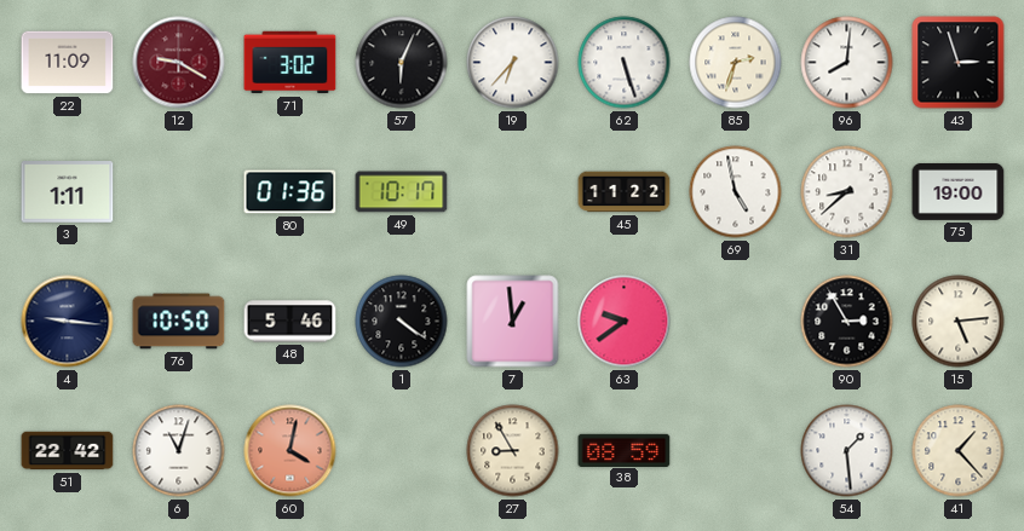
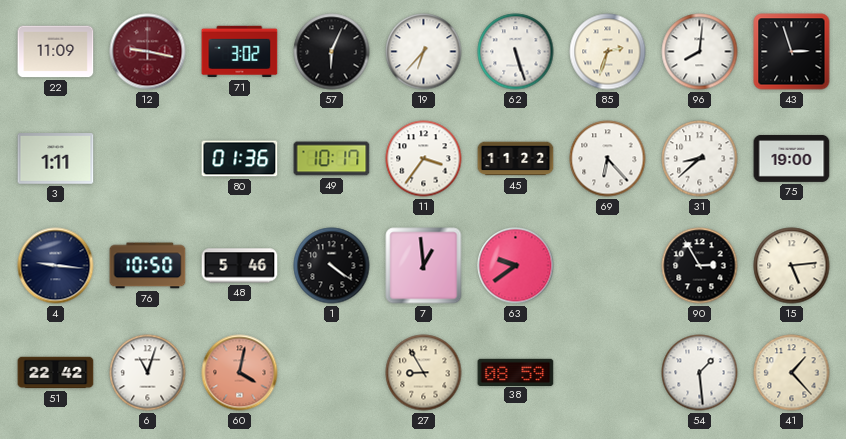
12: 9:20 -> 9:17
11: none -> 3:36
69: 4:58 -> 6:23
